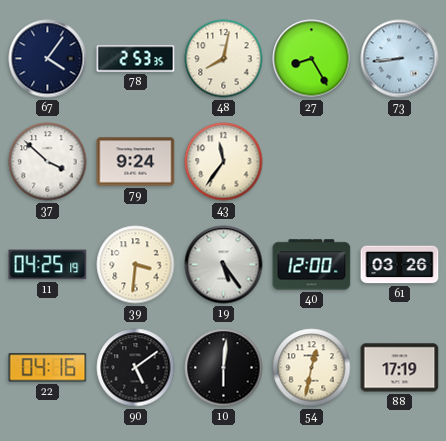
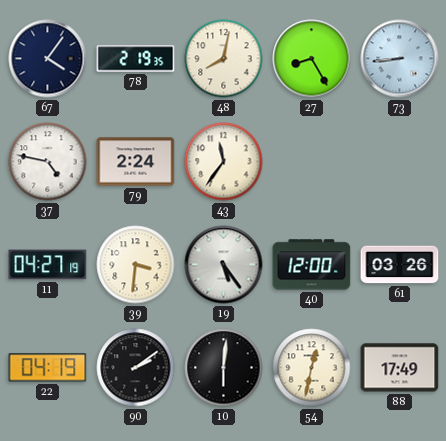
78: 2:53 -> 2:19
37: 3:52 -> 4:47
79: 9:24 -> 2:24
11: 04:25 -> 04:27
22: 04:16 -> 04:19
90: 5:09 -> 2:09
88: 17:19 -> 17:49
